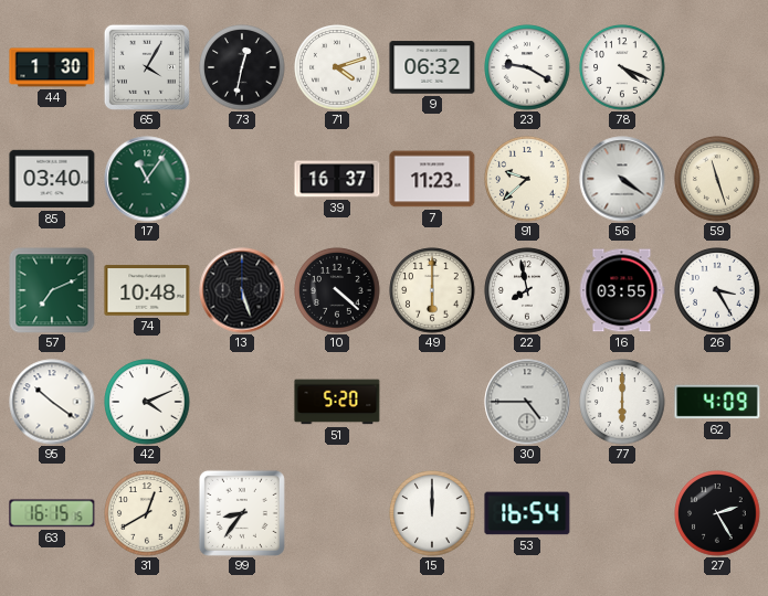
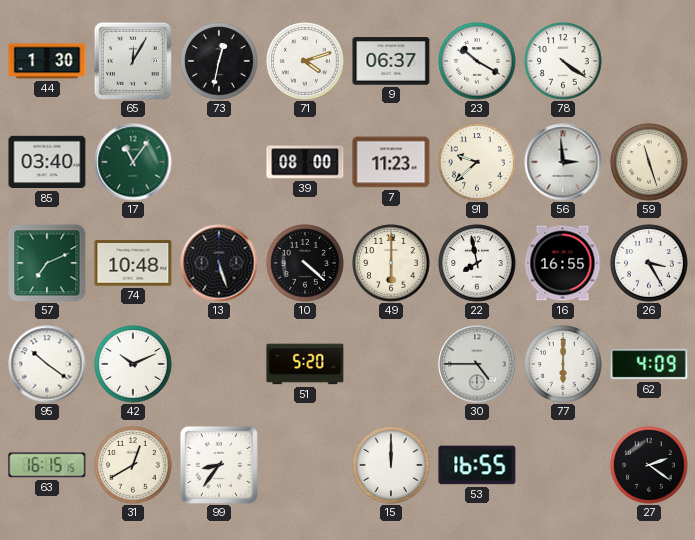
65: 4:05 -> 12:05
9: 06:32 -> 06:37
23: 9:20 -> 10:20
78: 4:19 -> 4:21
39: 16:37 -> 08:00
56: 4:21 -> 2:59
16: 03:55 -> 16:55
42: 4:11 -> 10:11
53: 16:54 -> 16:55
27: 2:25 -> 2:21
